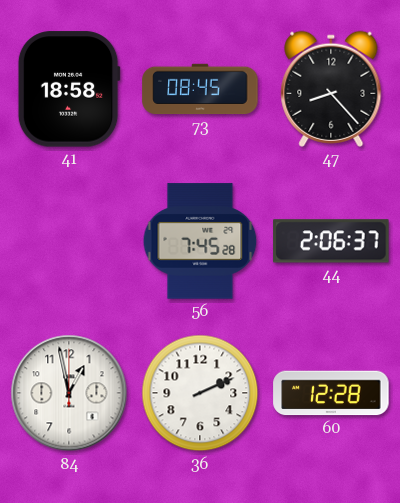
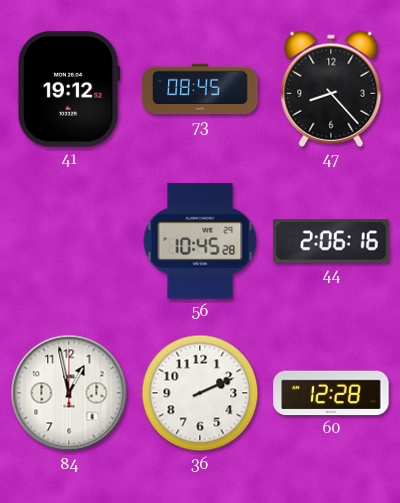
41: 18:58 -> 19:12
56: 7:45 -> 10:45
44: 2:06:37 -> 2:06:16
